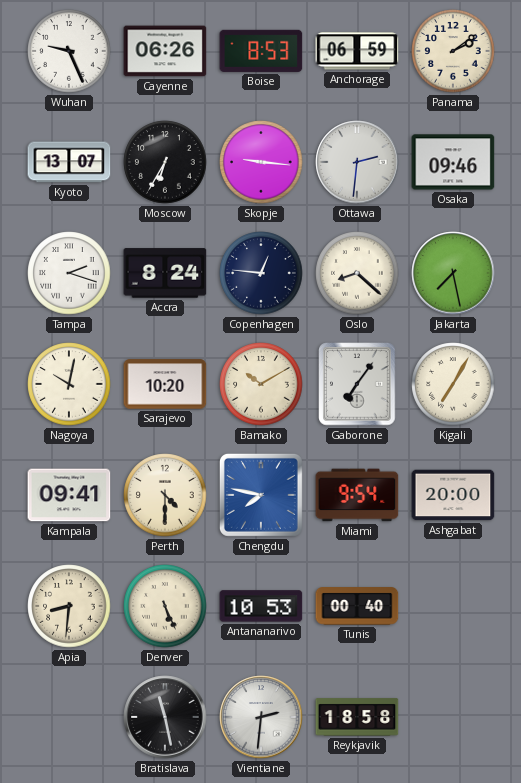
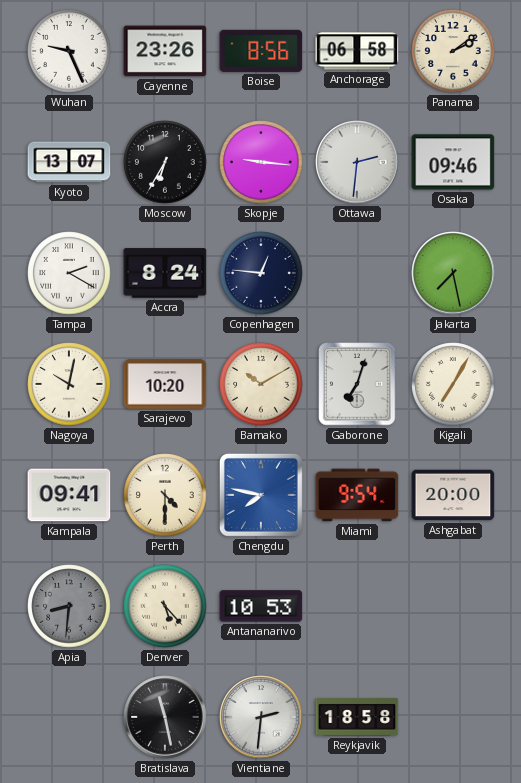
Cayenne: 06:26 -> 23:26
Boise: 8:53 -> 8:56
Anchorage: 06:59 -> 06:58
Tampa: 2:18 -> 2:20
Oslo: 8:22 -> none
Gaborone: 7:06 -> 7:03
Apia dial: cream -> grey
Denver: 5:26 -> 5:23
Tunis: 00:40 -> none
